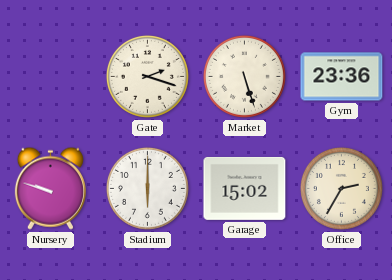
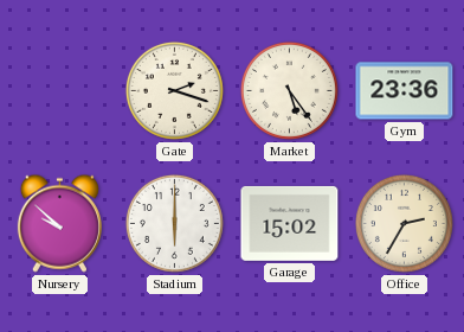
Market: 5:27 -> 5:24
Nursery: 9:48 -> 9:52
